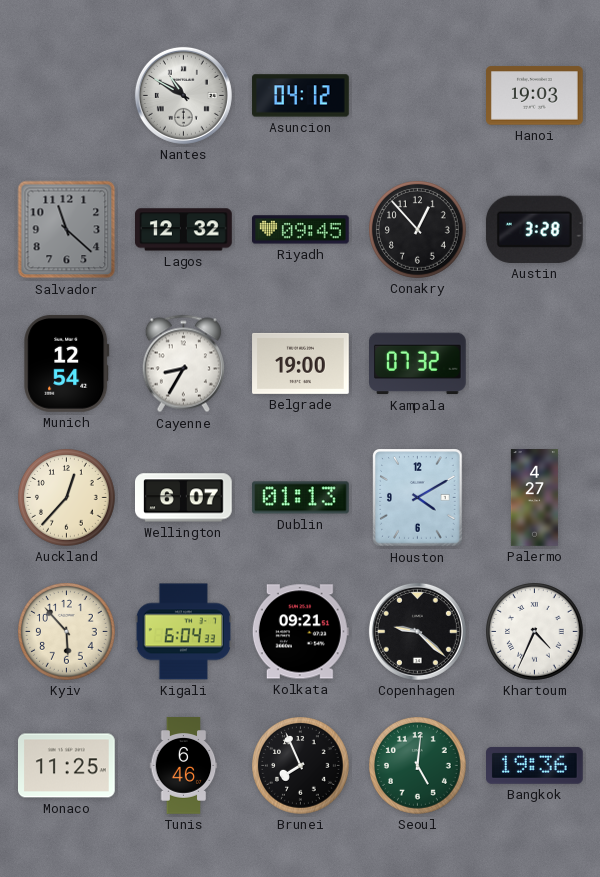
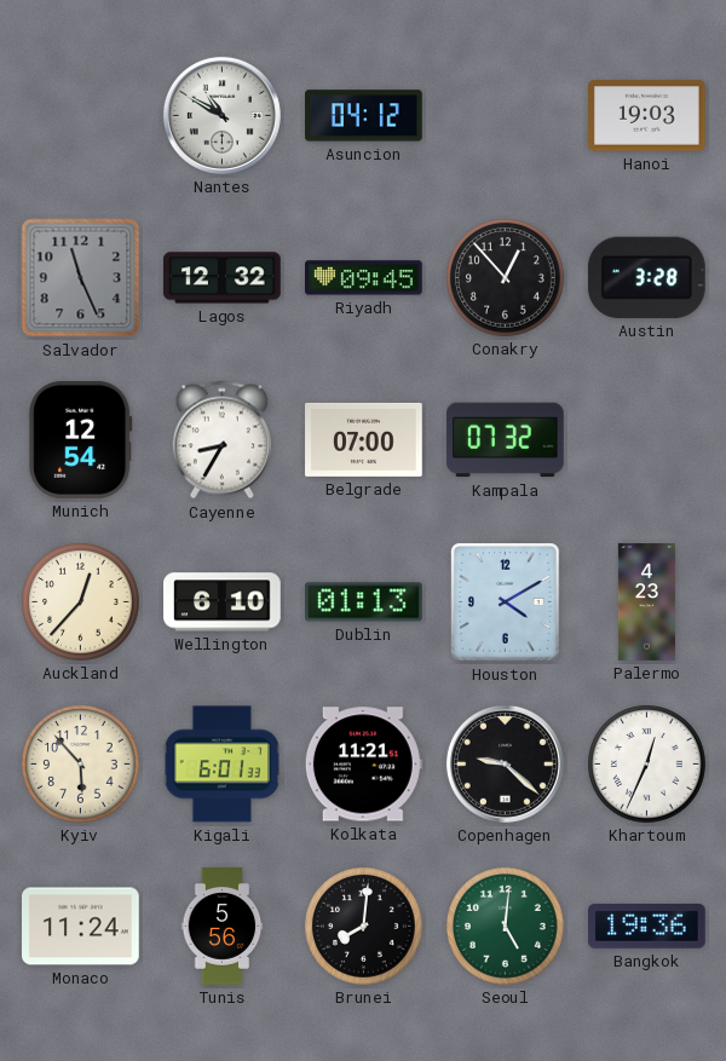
Salvador: 11:22 -> 11:26
Belgrade: 19:00 -> 07:00
Wellington: 6:07 -> 6:10
Palermo: 4:27 -> 4:23
Kigali: 6:04 -> 6:01
Kolkata: 09:21 -> 11:21
Khartoum: 4:34 -> 12:34
Monaco: 11:25 -> 11:24
Tunis: 6:46 -> 5:56
Brunei: 7:56 -> 8:01
